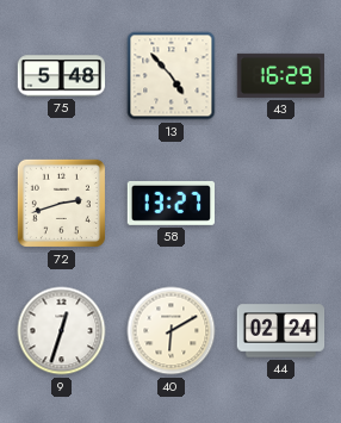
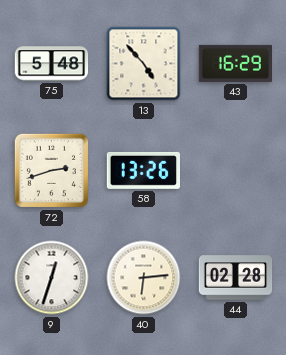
58: 13:27 -> 13:26
40: 6:10 -> 6:14
44: 02:24 -> 02:28
